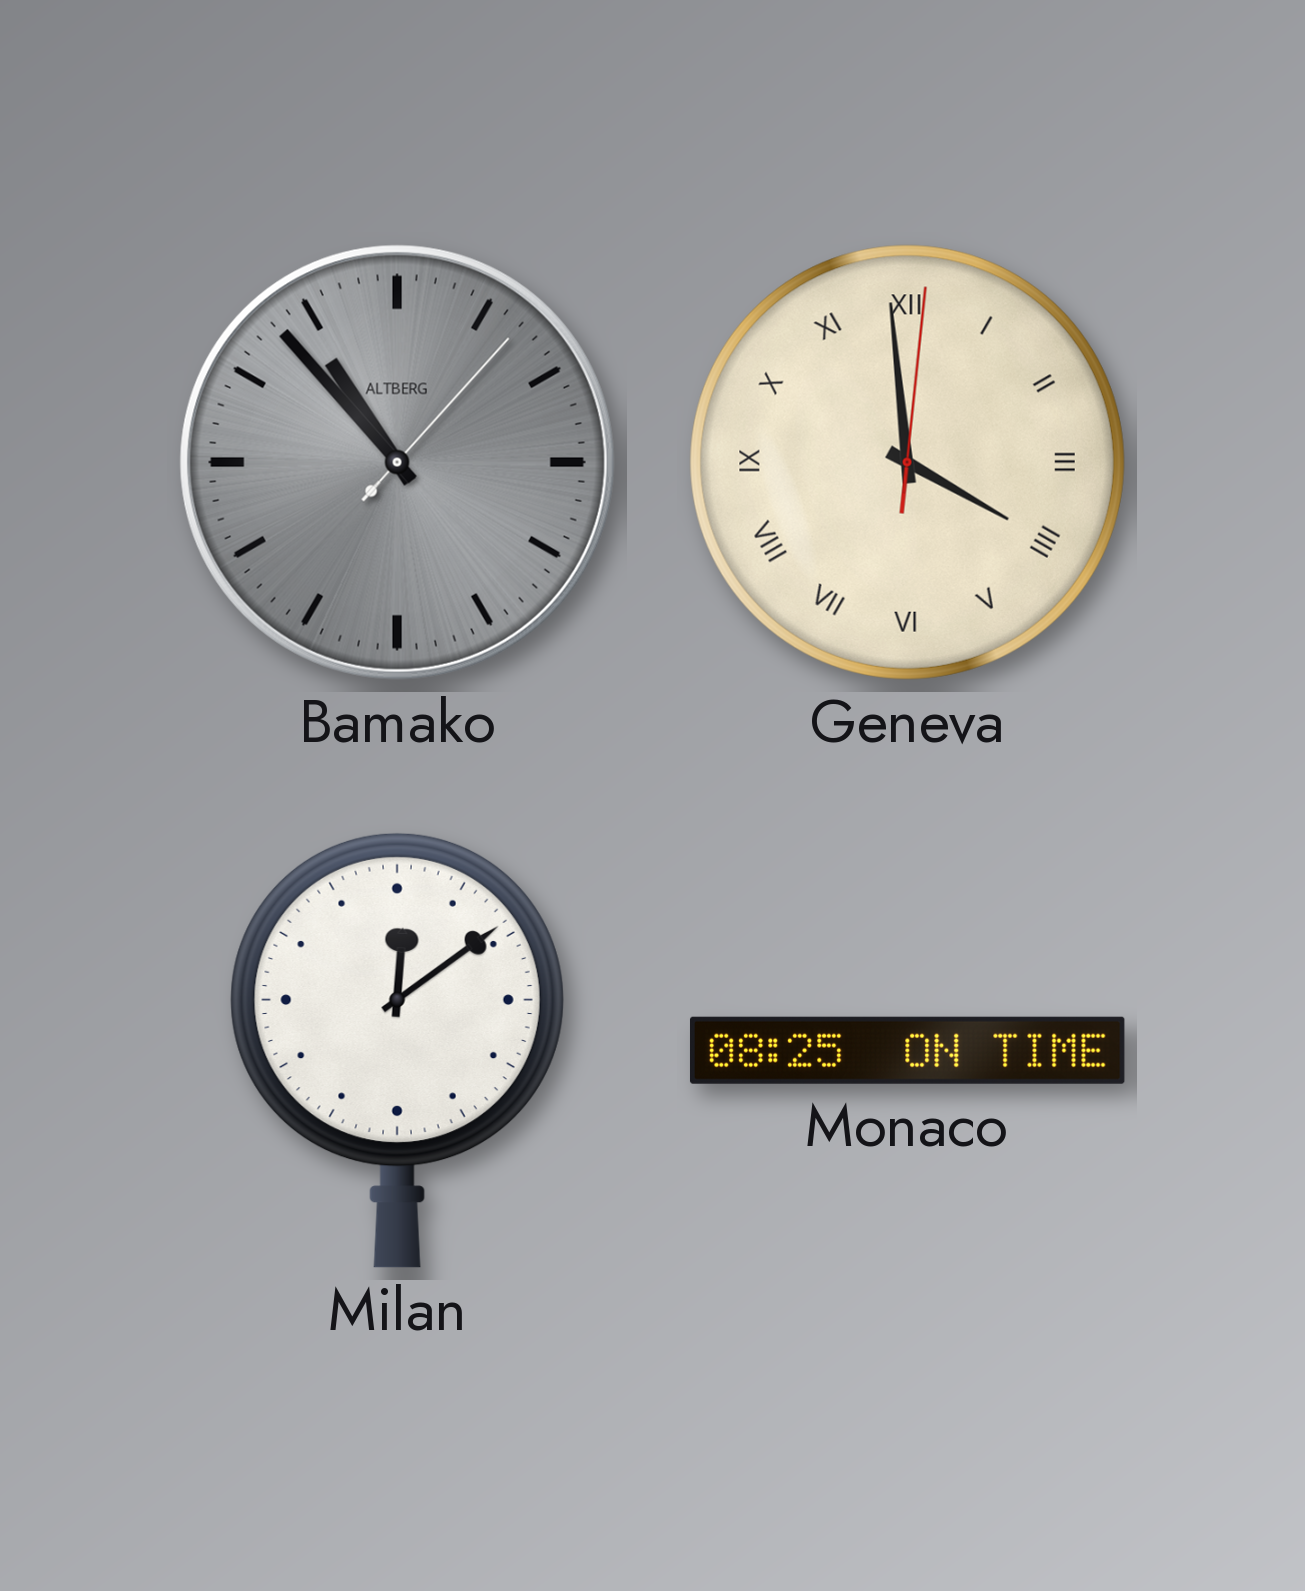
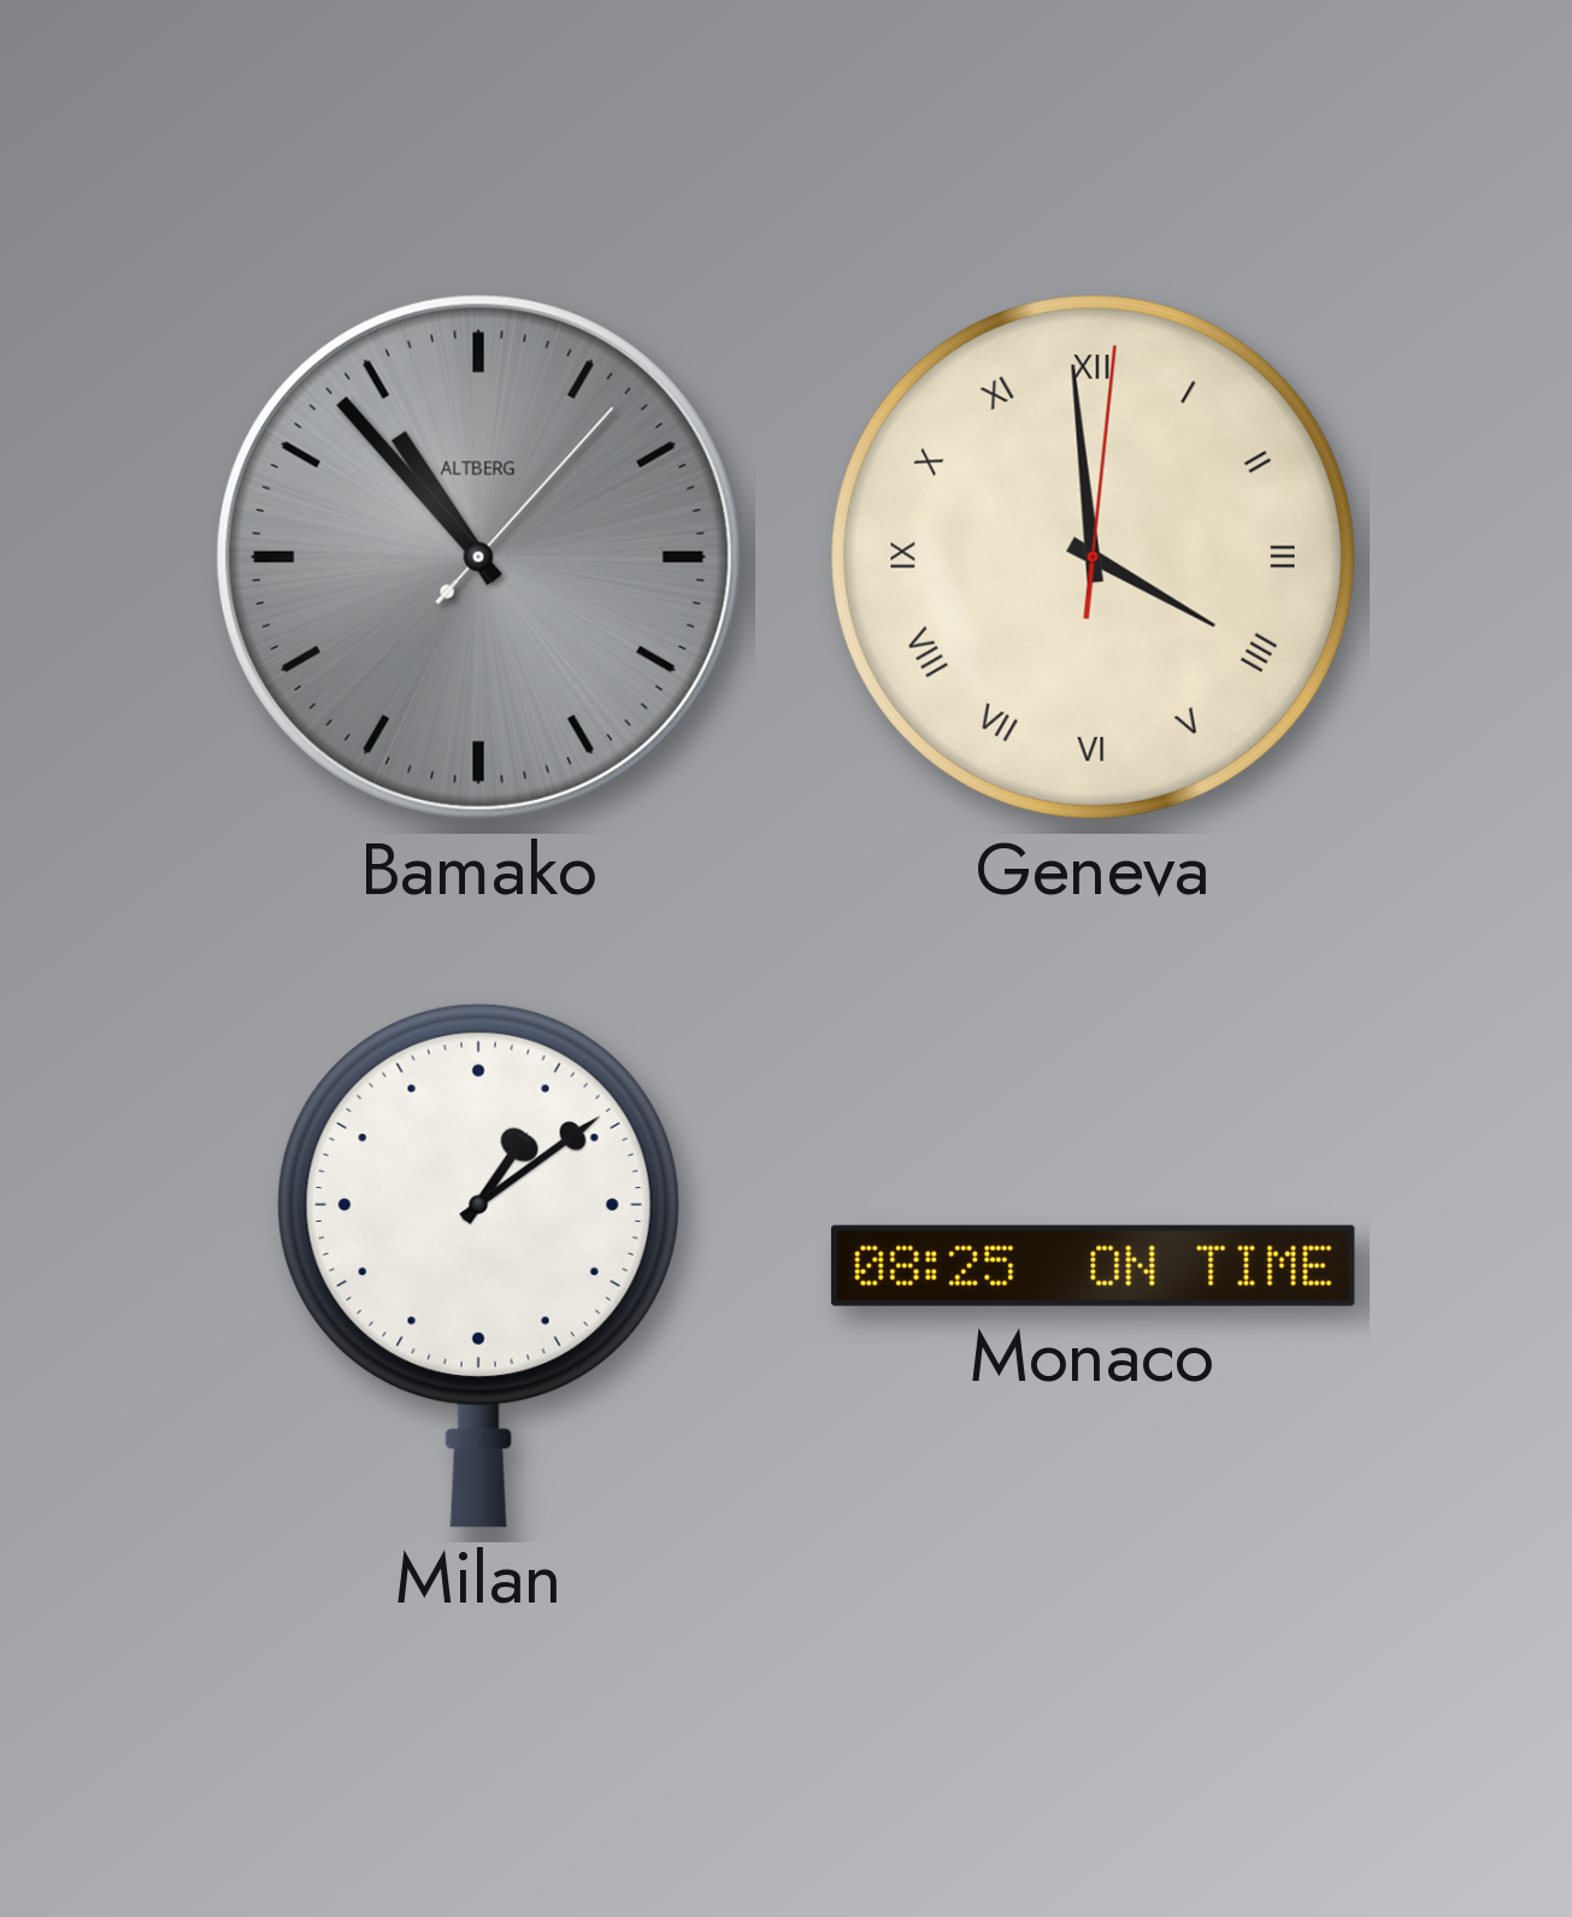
Milan: 12:09 -> 1:09
